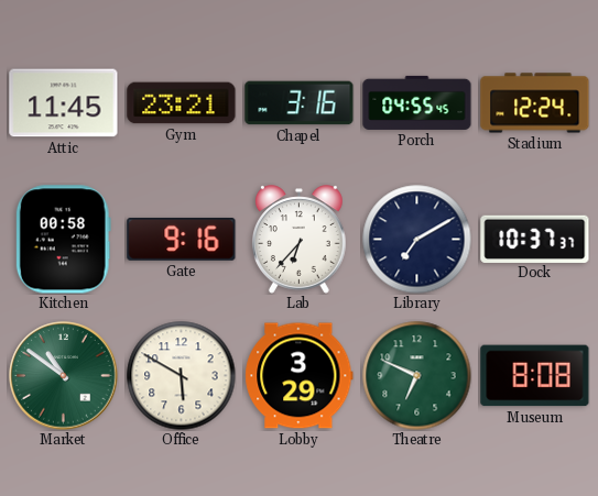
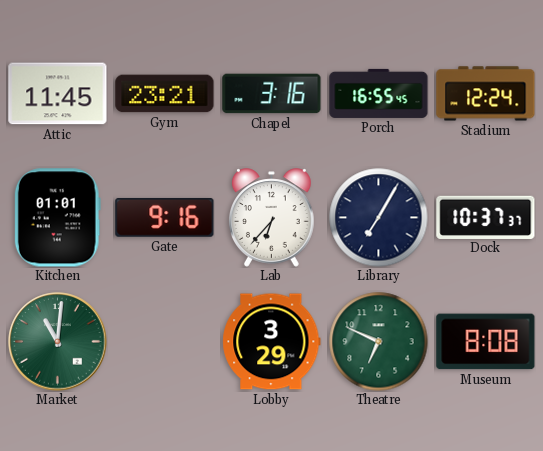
Porch: 04:55 -> 16:55
Kitchen: 00:58 -> 01:01
Library: 7:10 -> 7:05
Market: 10:51 -> 11:01
Office: 5:50 -> none
